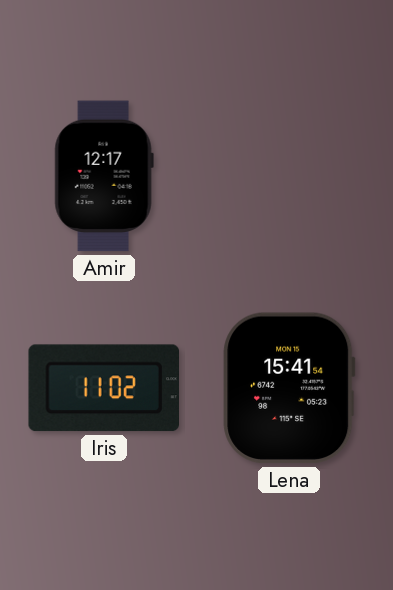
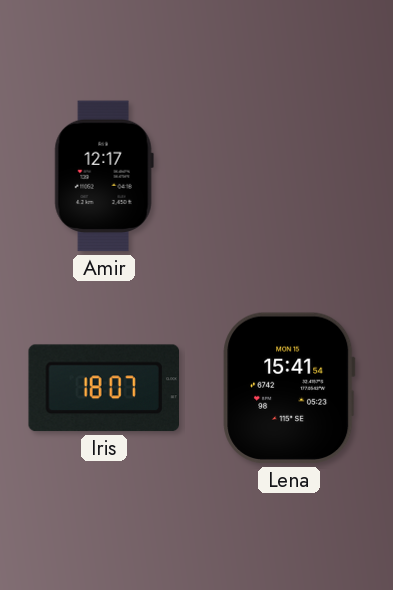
Iris: 11:02 -> 18:07
